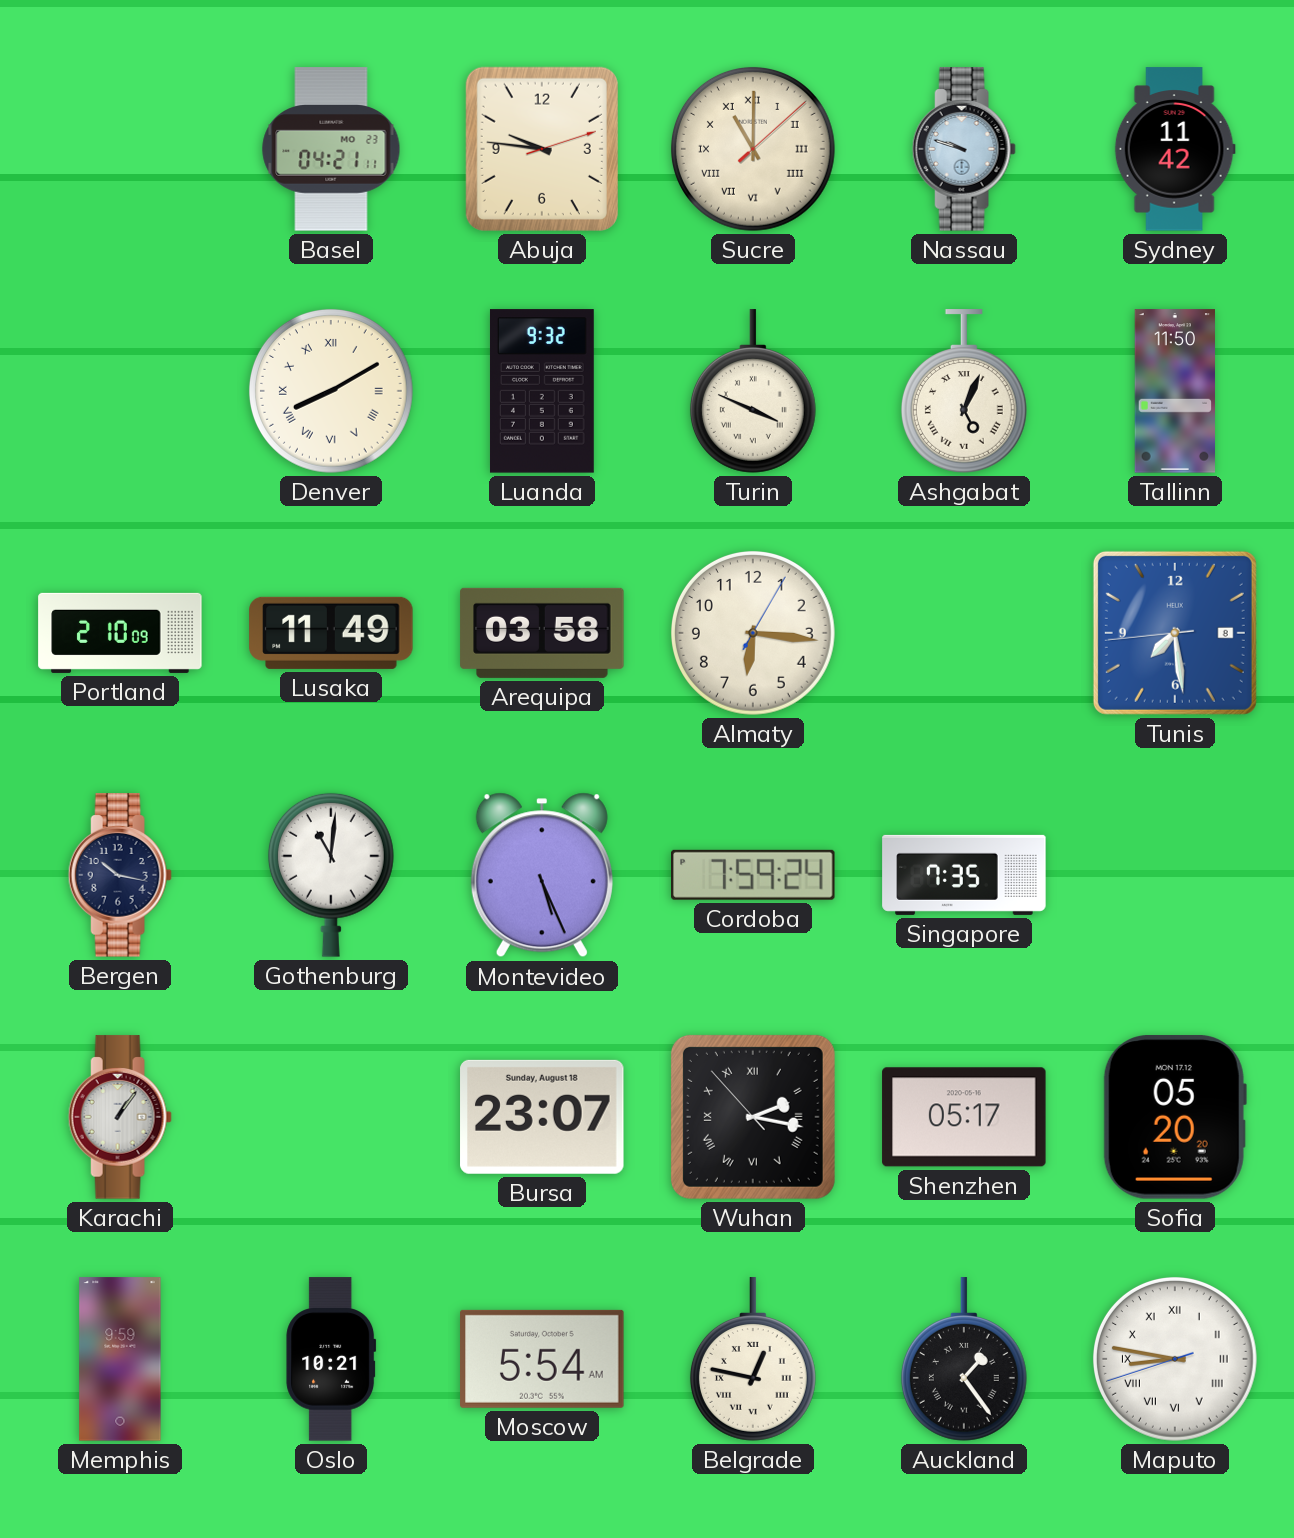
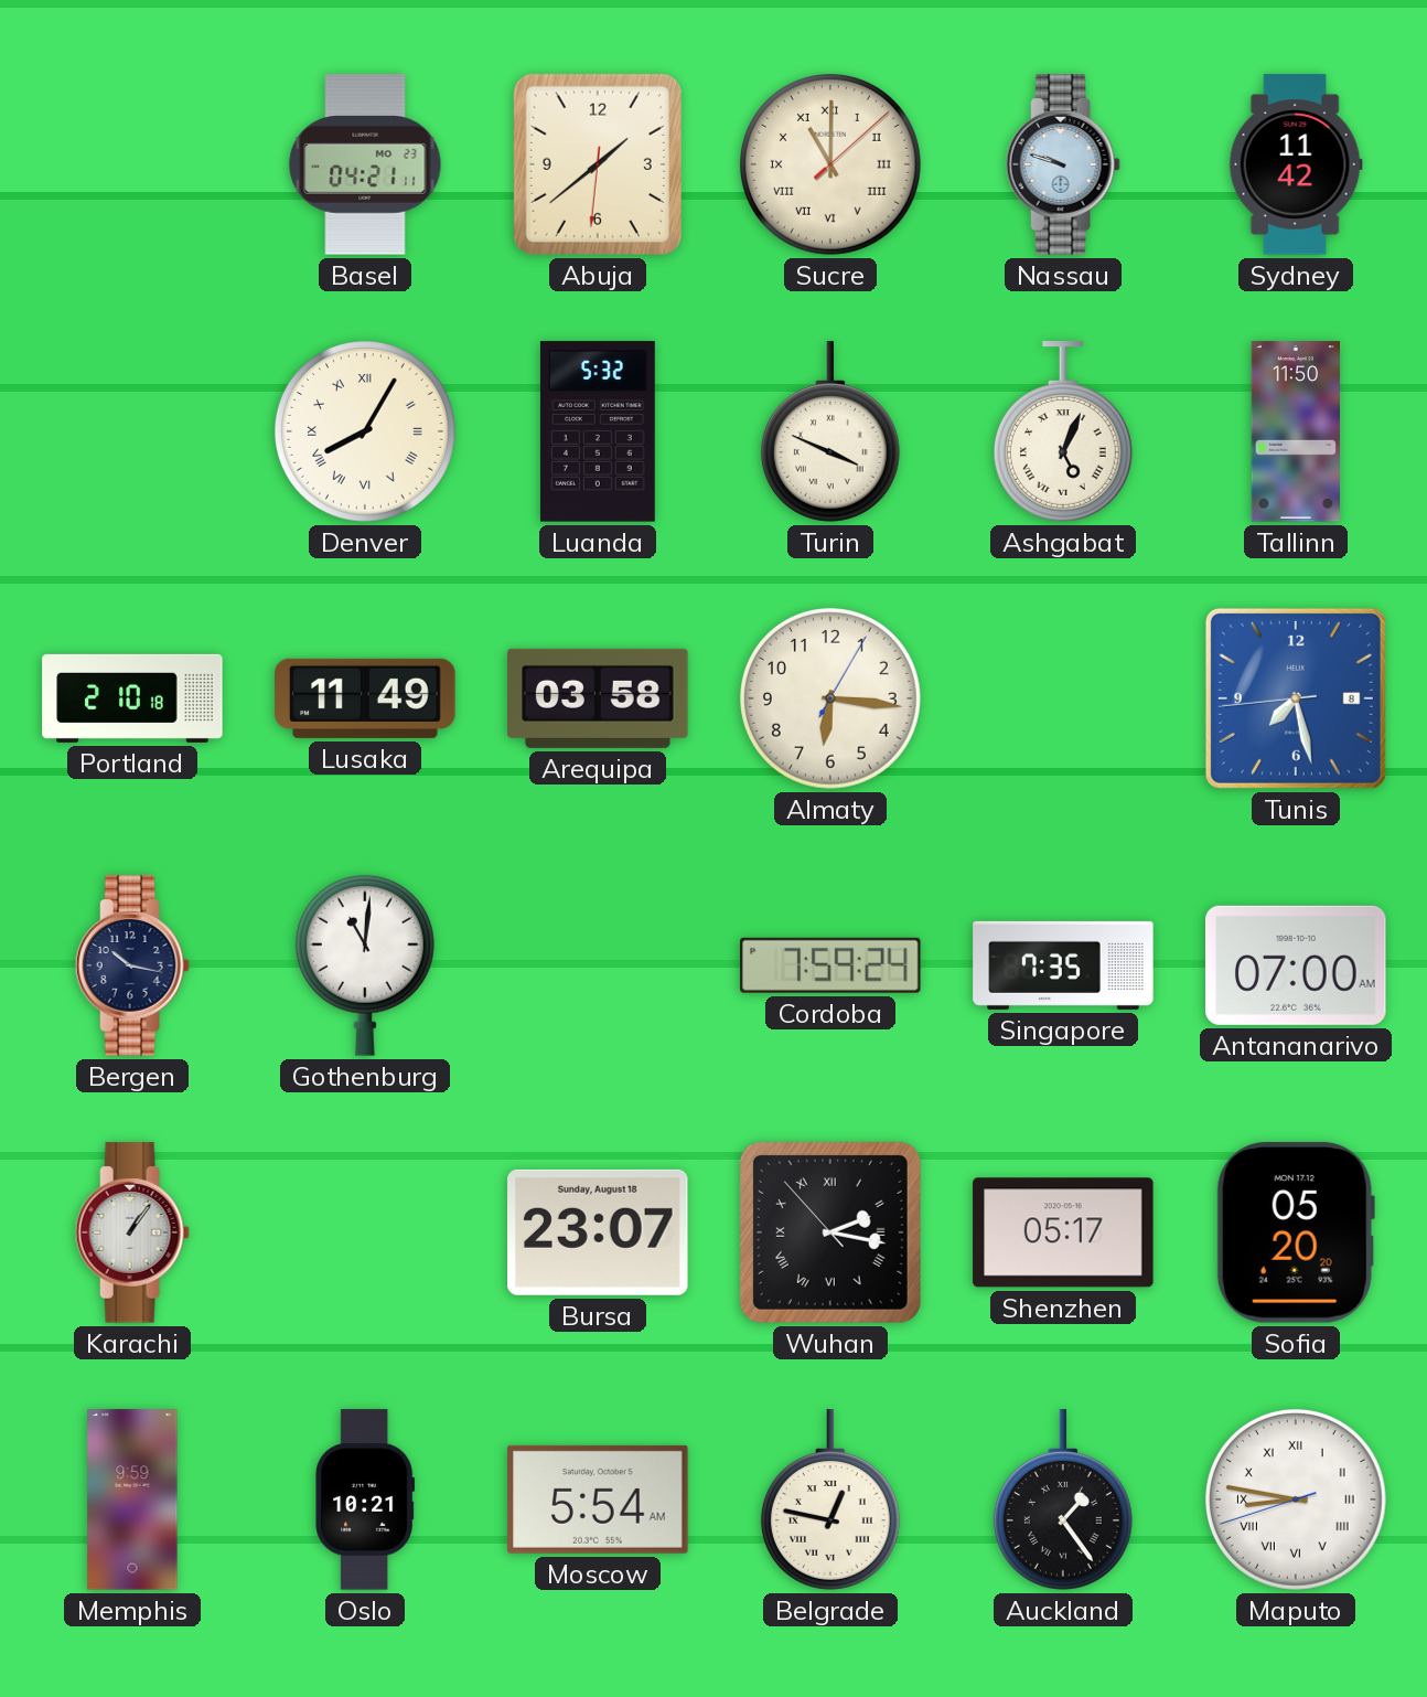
Abuja: 9:46 -> 1:38
Denver: 8:10 -> 8:05
Luanda: 9:32 -> 5:32
Portland: 2:10:09 -> 2:10:18
Tunis: 7:28 -> 7:27
Montevideo: 5:26 -> none
Antananarivo: none -> 07:00
